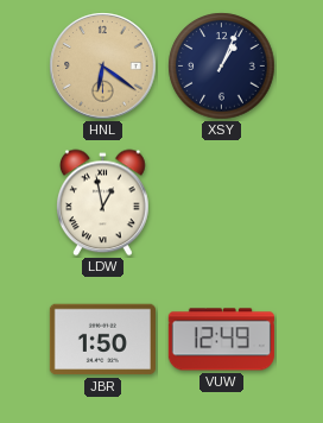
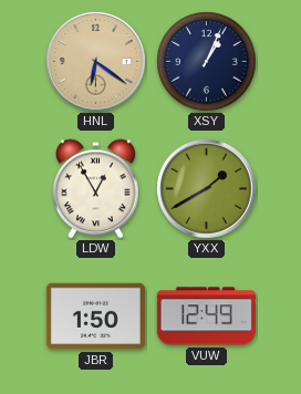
LDW: 12:58 -> 12:55
YXX: none -> 1:40
